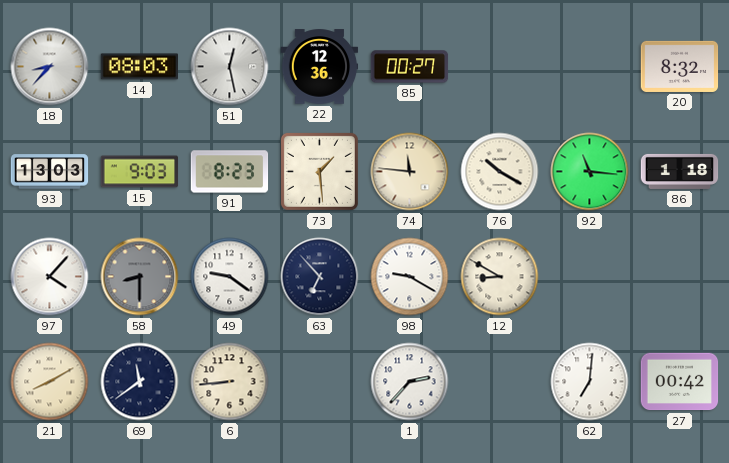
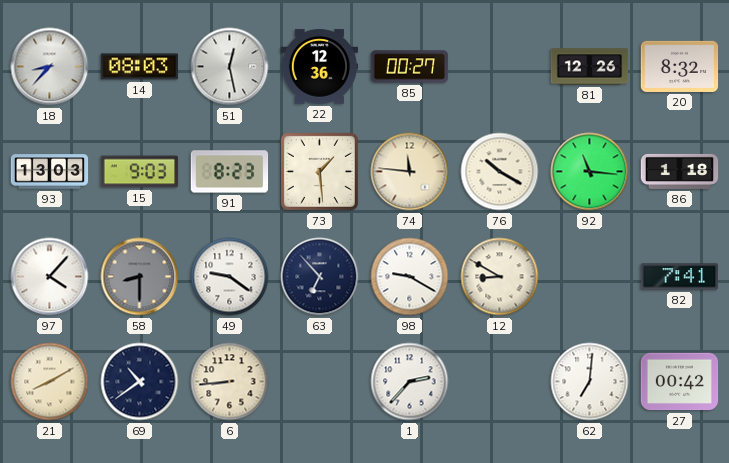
81: none -> 12:26
82: none -> 7:41
69: 11:39 -> 10:39
